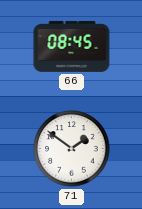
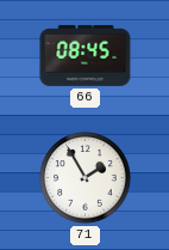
71: 1:51 -> 1:55
